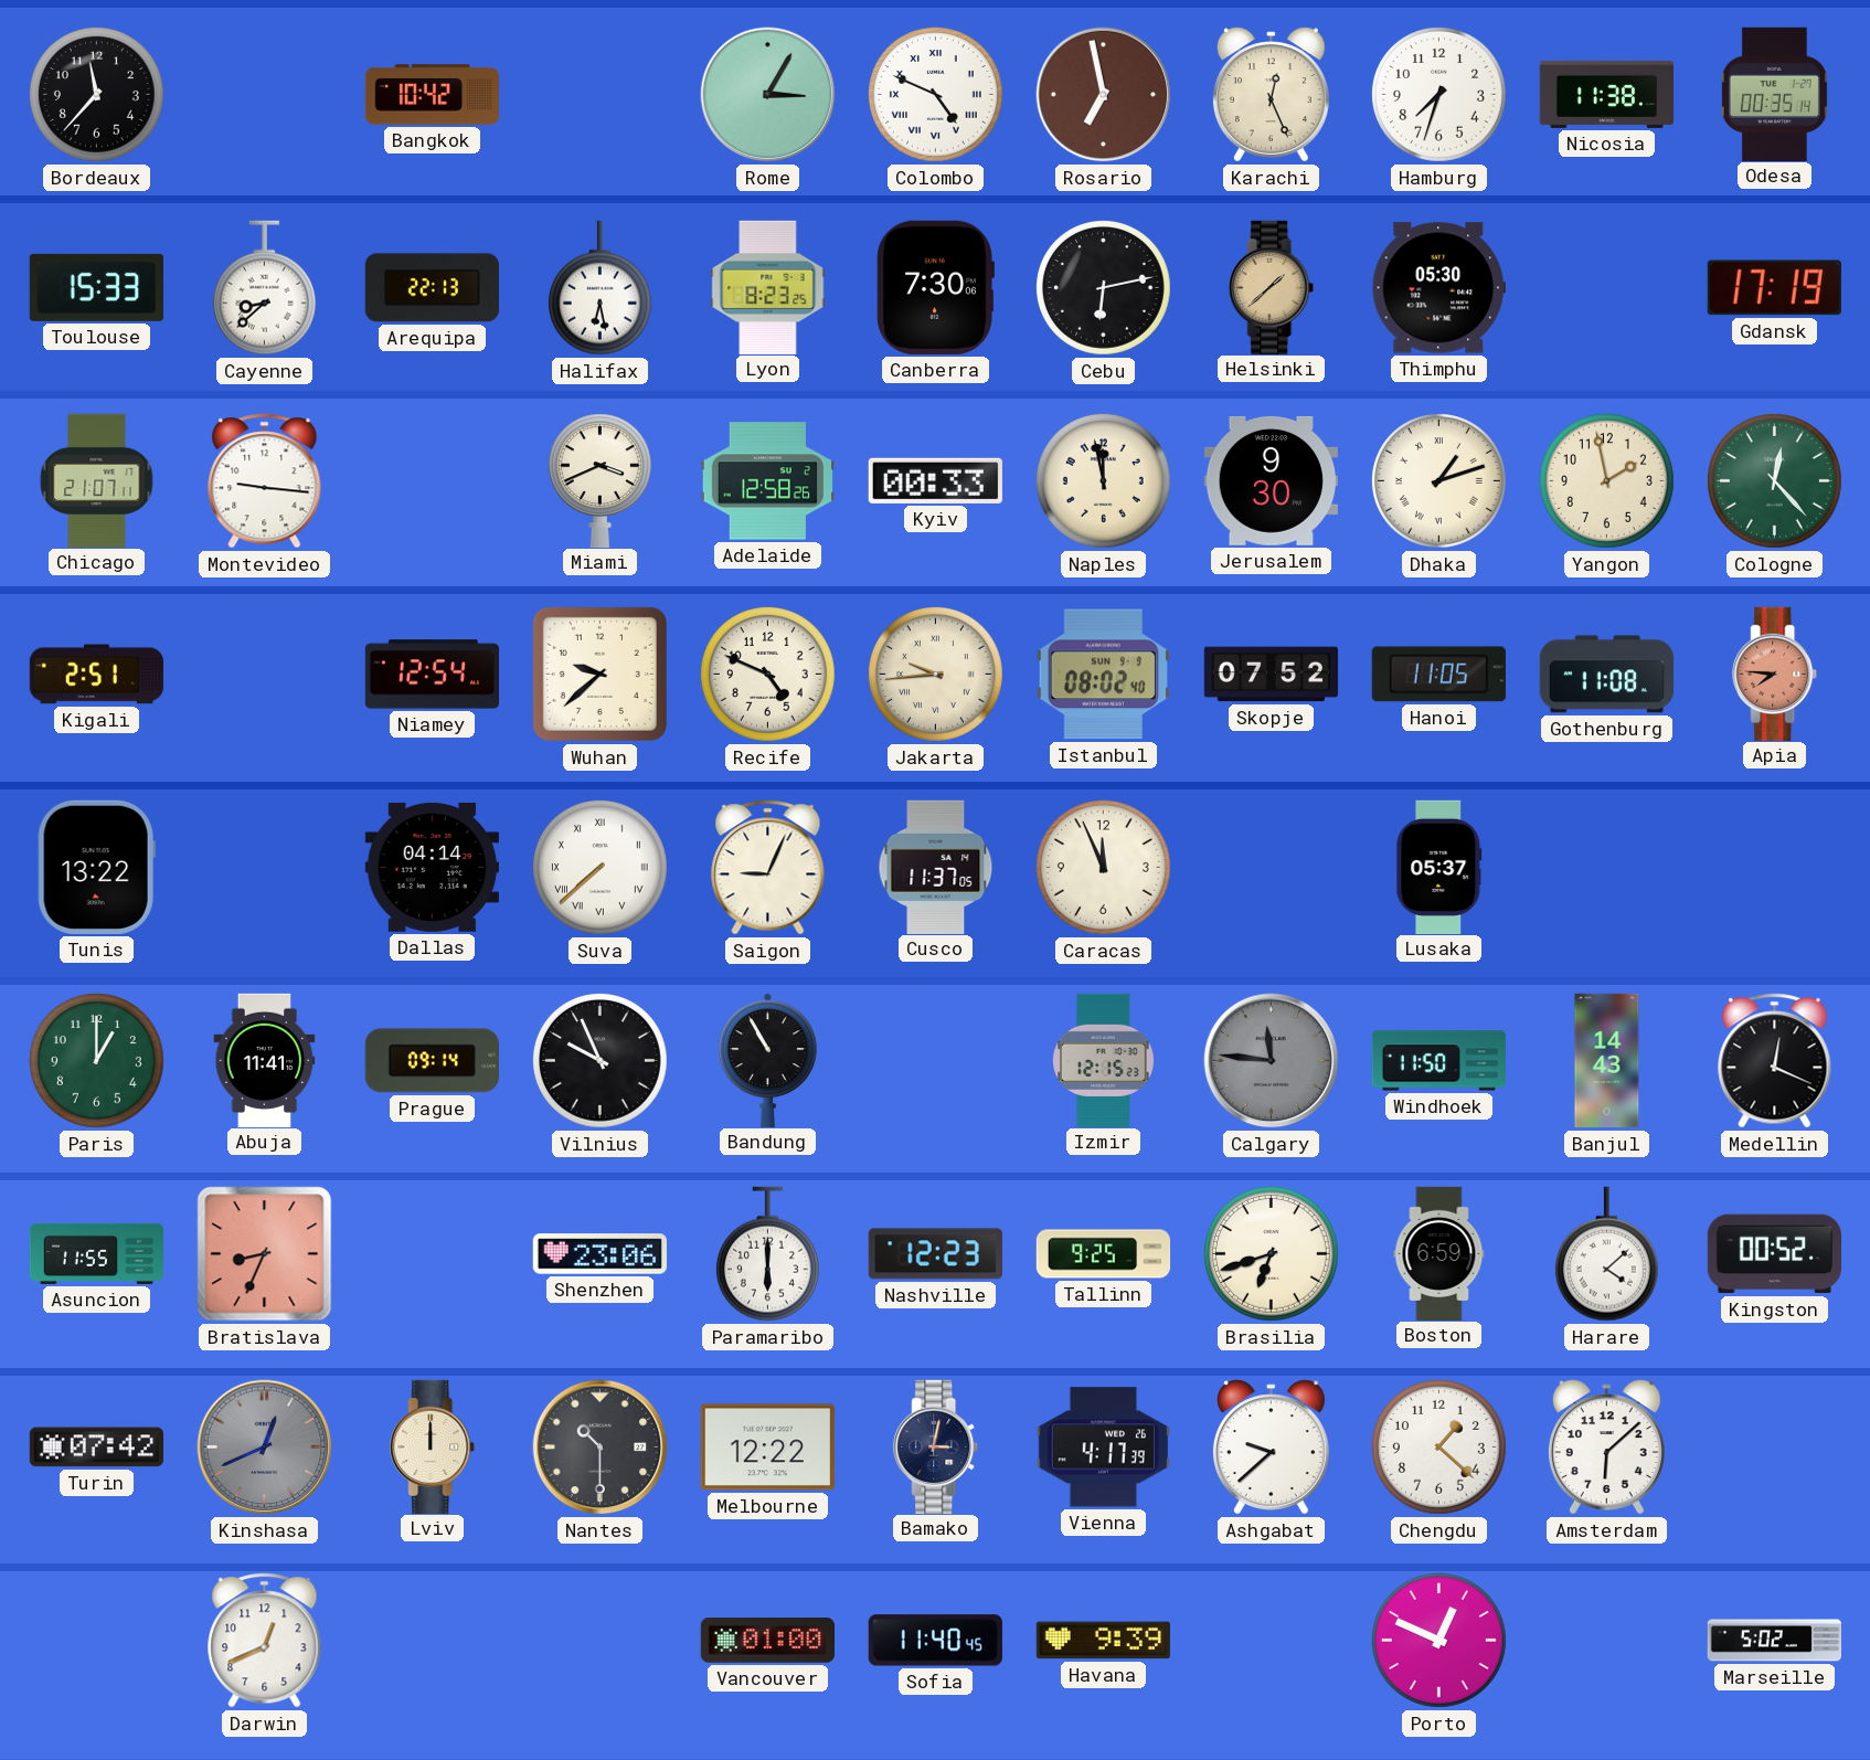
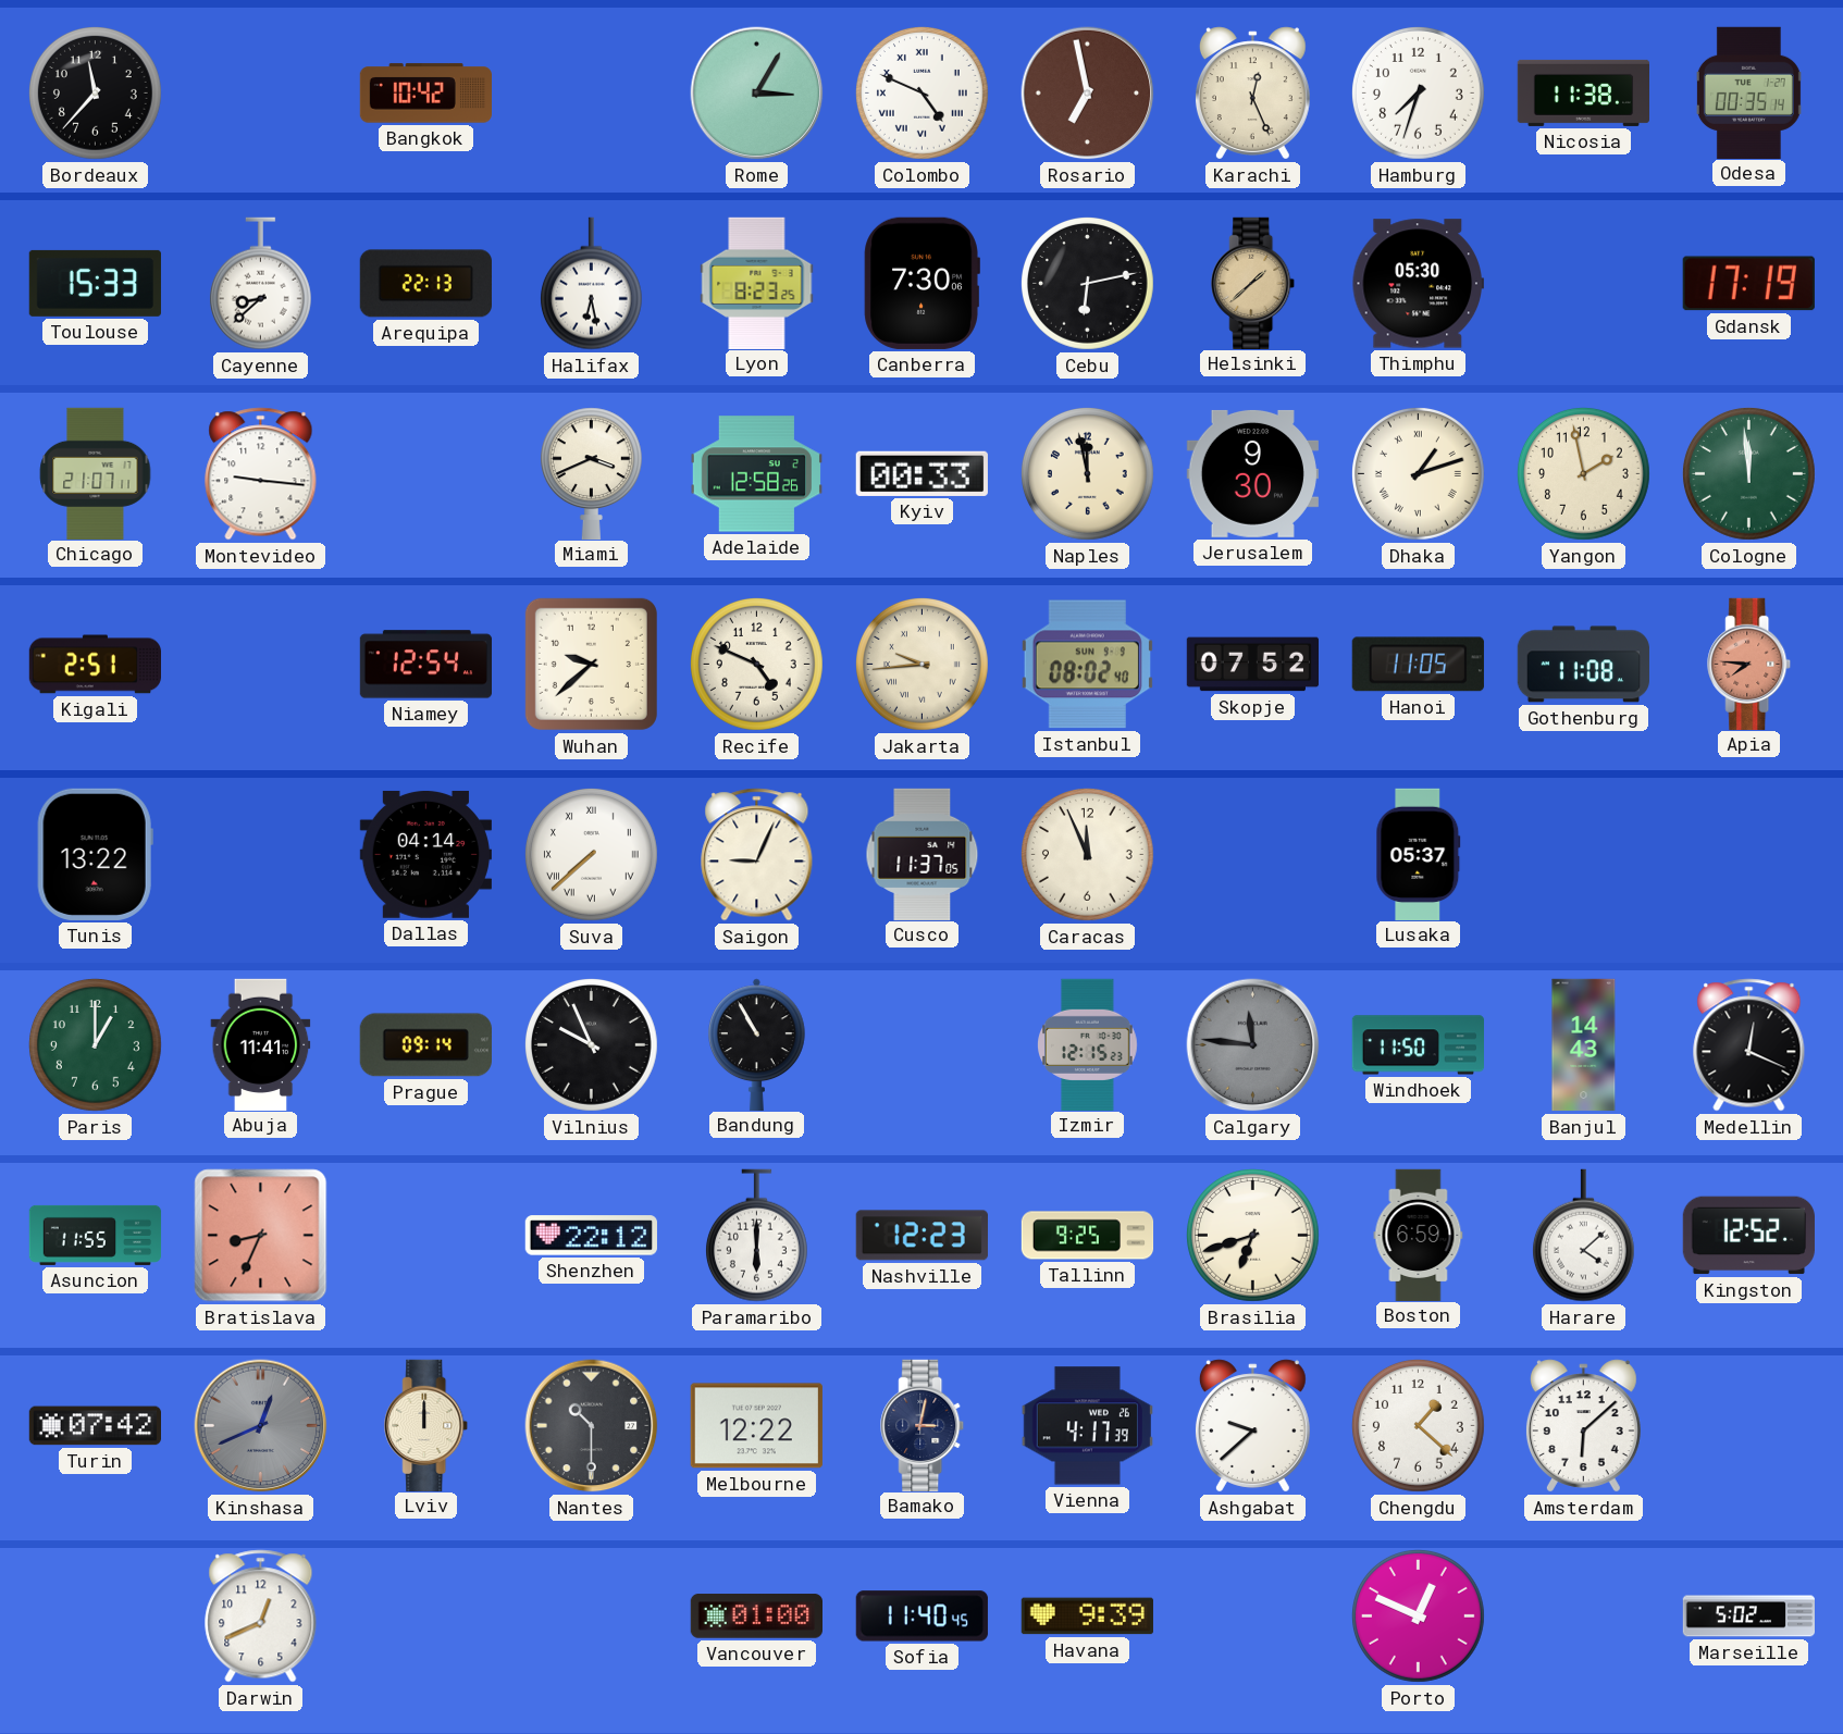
Cologne: 12:23 -> 11:59
Shenzhen: 23:06 -> 22:12
Kingston: 00:52 -> 12:52
